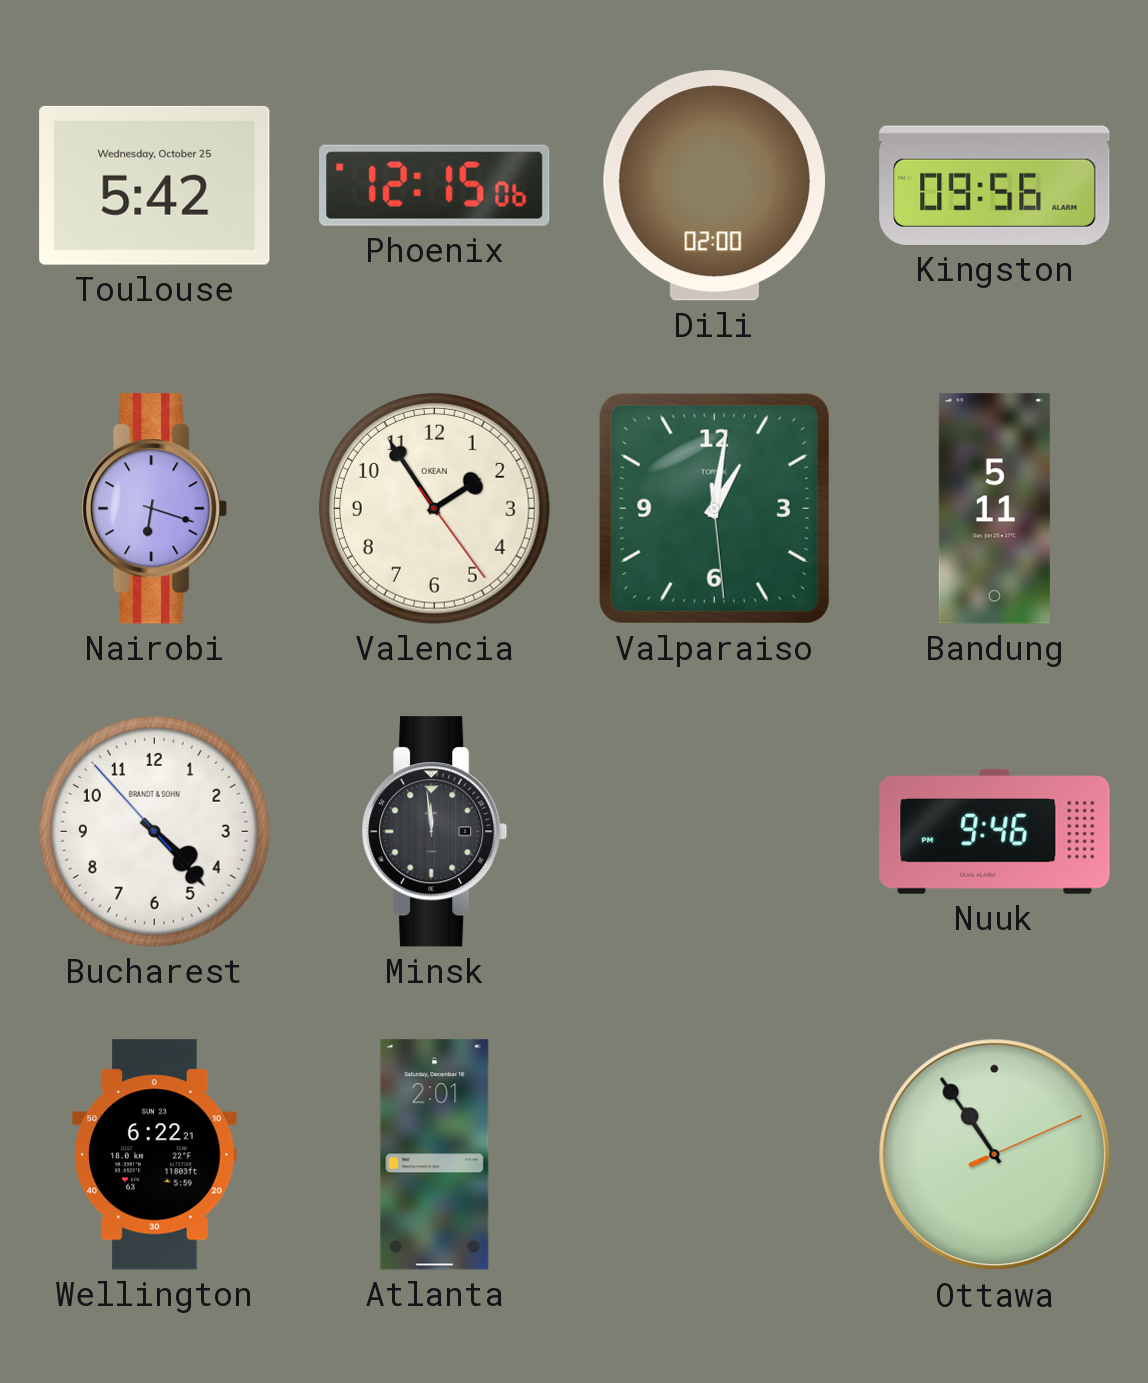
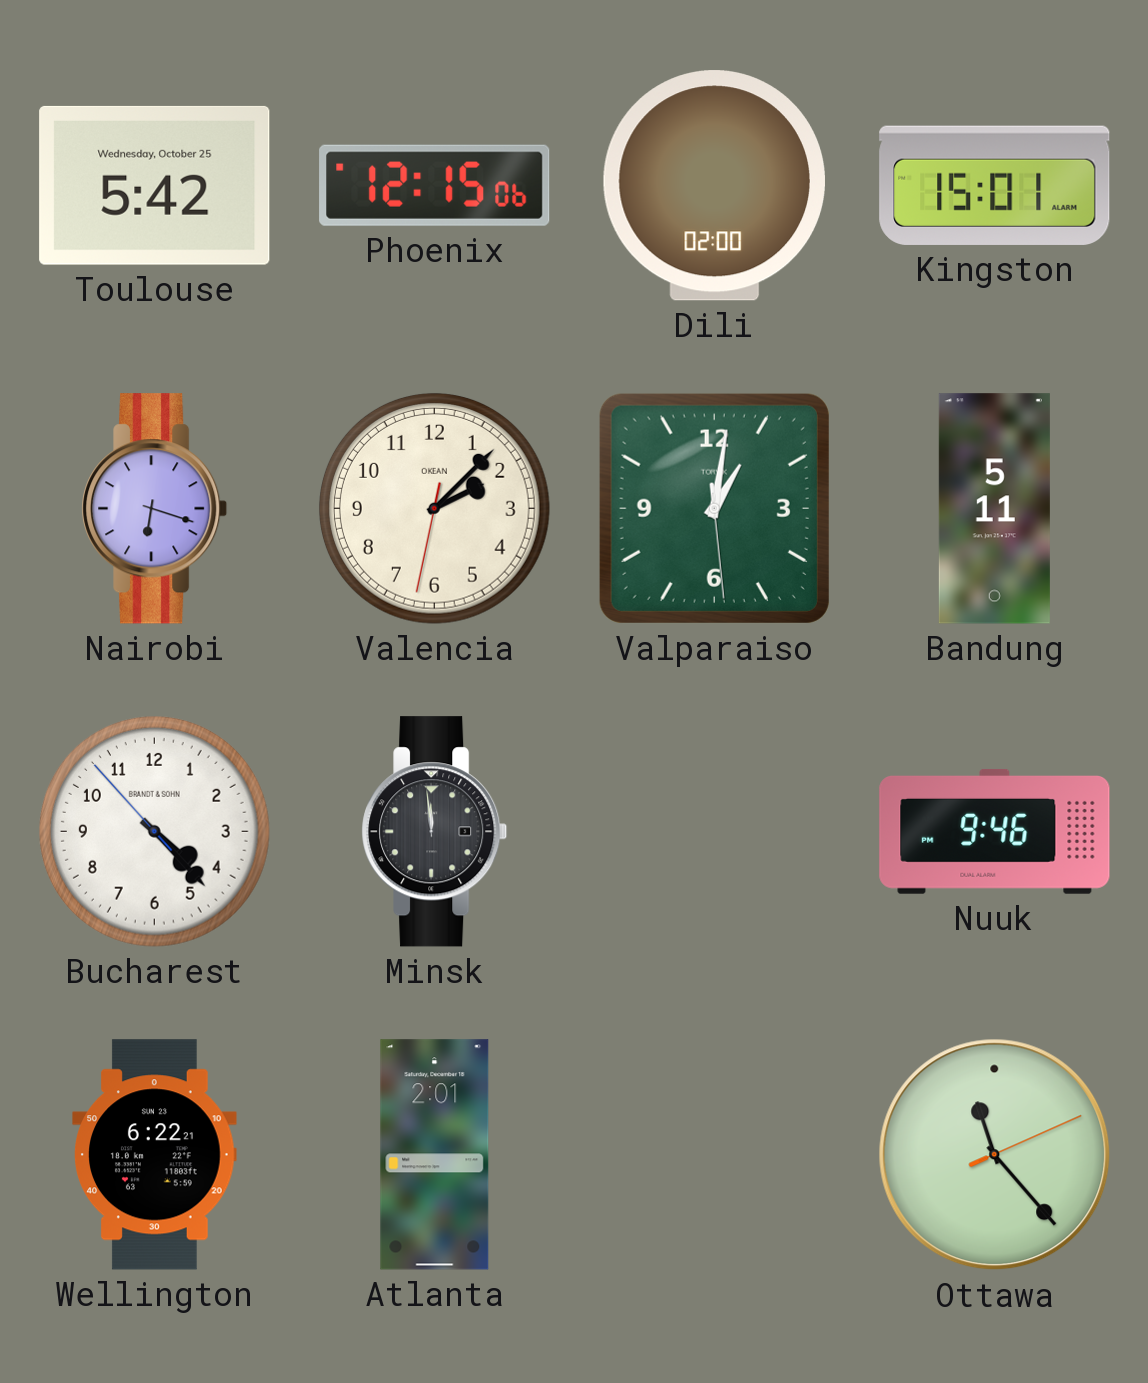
Kingston: 09:56 -> 15:01
Valencia: 1:54 -> 2:07
Ottawa: 10:54 -> 11:23
